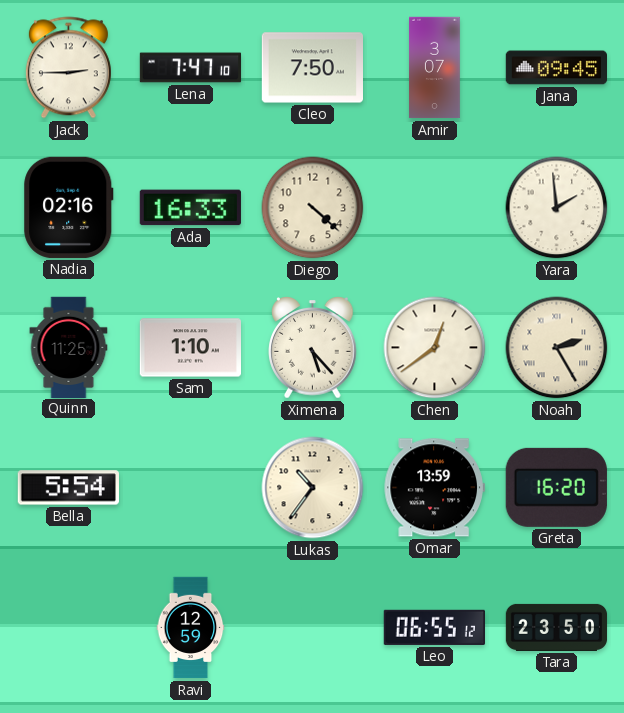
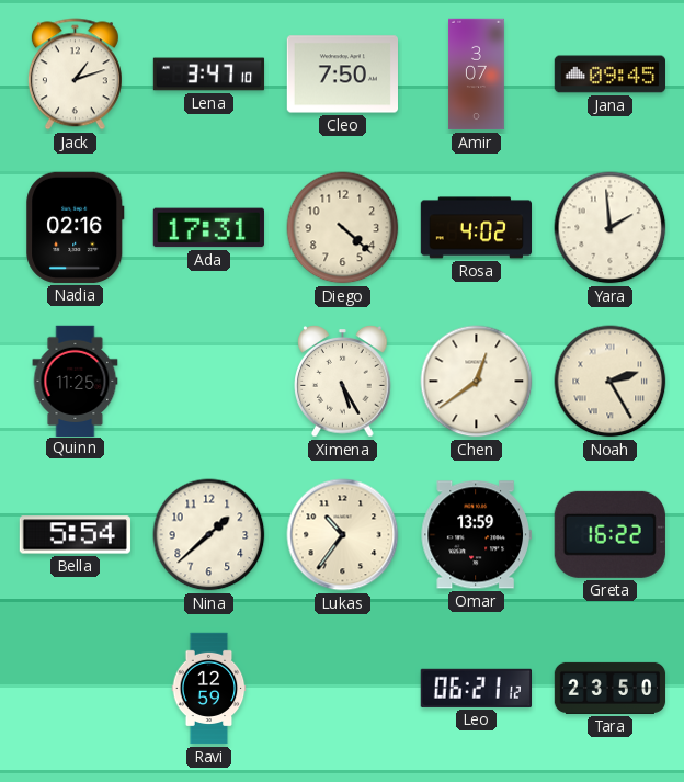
Jack: 2:45 -> 1:12
Lena: 7:47 -> 3:47
Ada: 16:33 -> 17:31
Rosa: none -> 4:02
Sam: 1:10 -> none
Ximena: 5:23 -> 5:25
Nina: none -> 1:38
Greta: 16:20 -> 16:22
Leo: 06:55 -> 06:21
